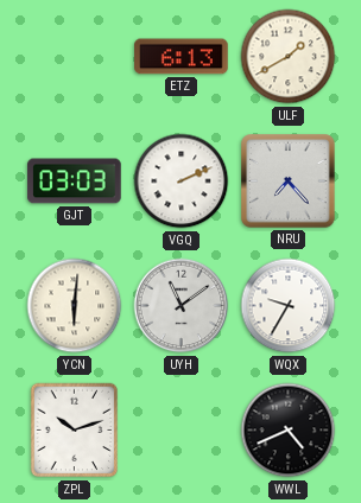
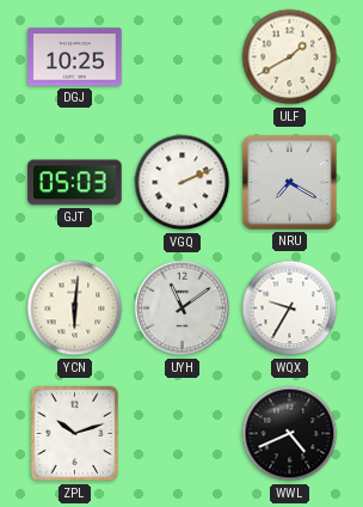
DGJ: none -> 10:25
ETZ: 6:13 -> none
GJT: 03:03 -> 05:03
NRU: 7:23 -> 7:20
